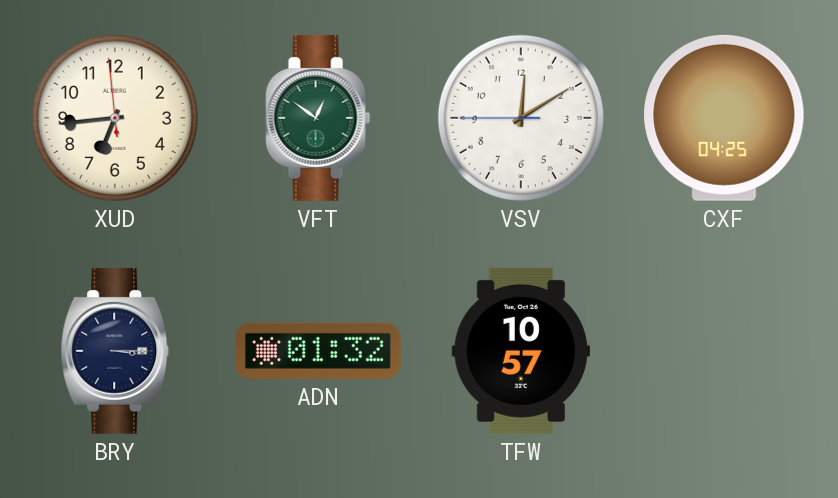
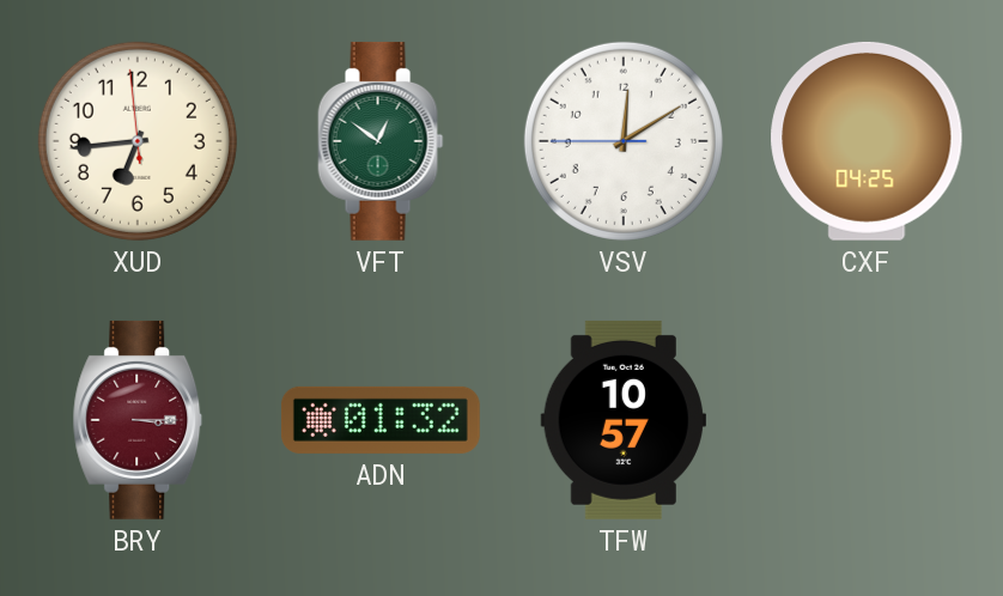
BRY dial: navy -> burgundy
